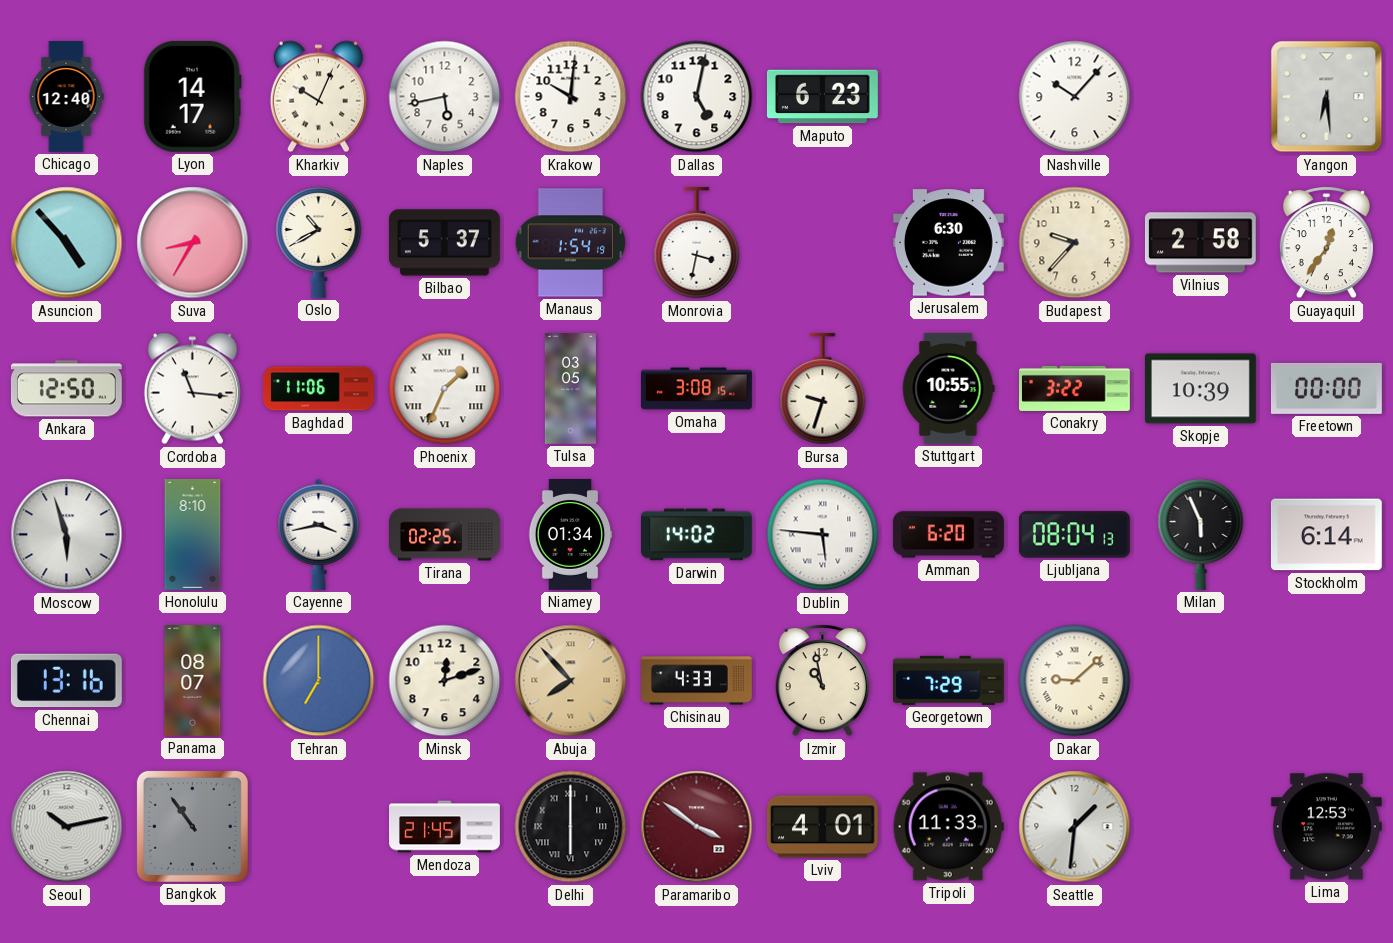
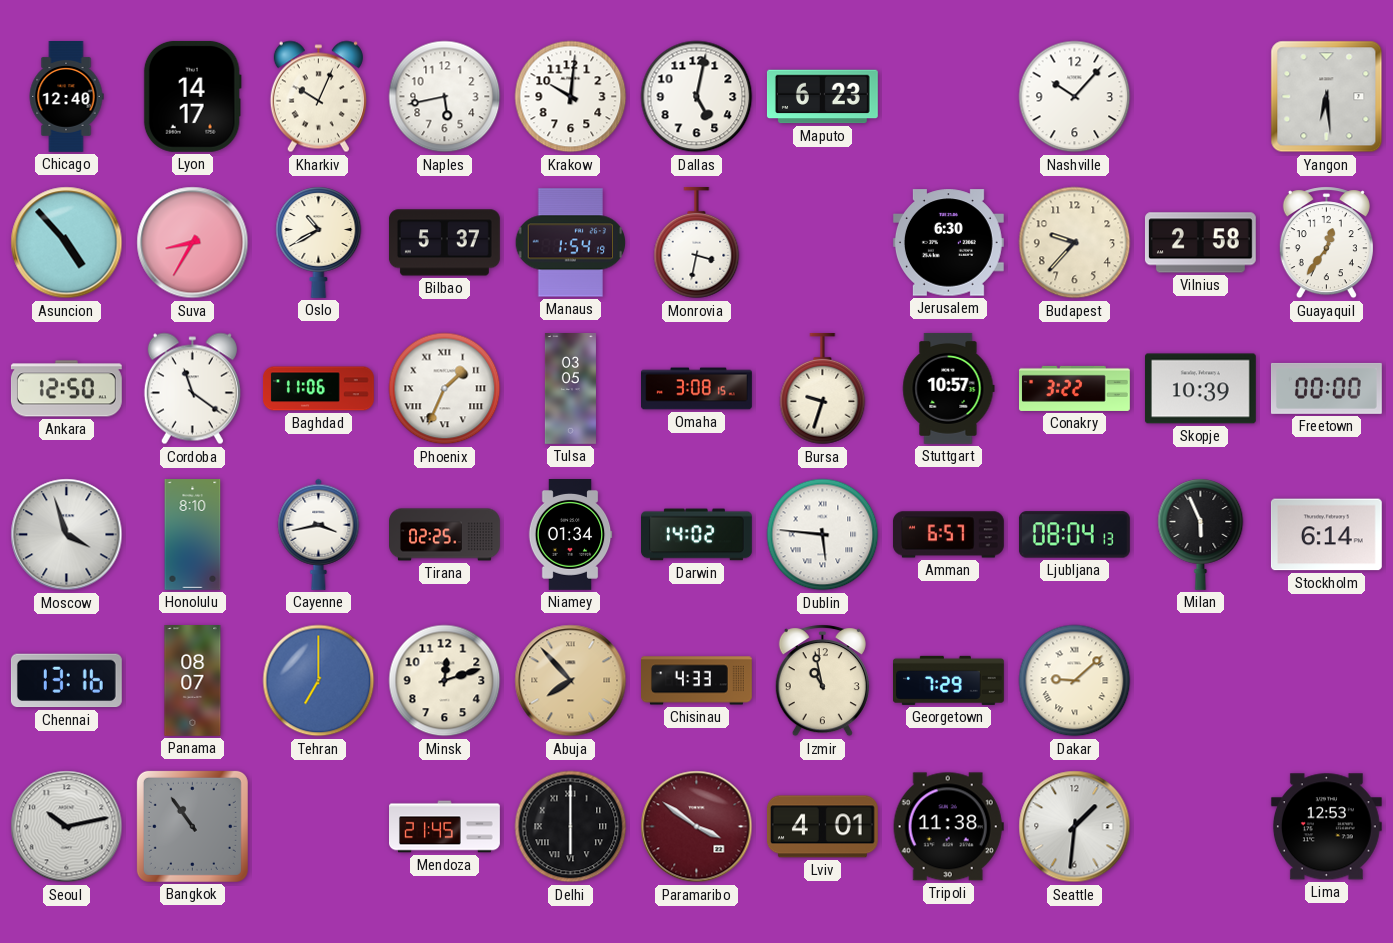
Cordoba: 11:16 -> 11:21
Stuttgart: 10:55 -> 10:57
Moscow: 5:57 -> 3:57
Amman: 6:20 -> 6:57
Tripoli: 11:33 -> 11:38
